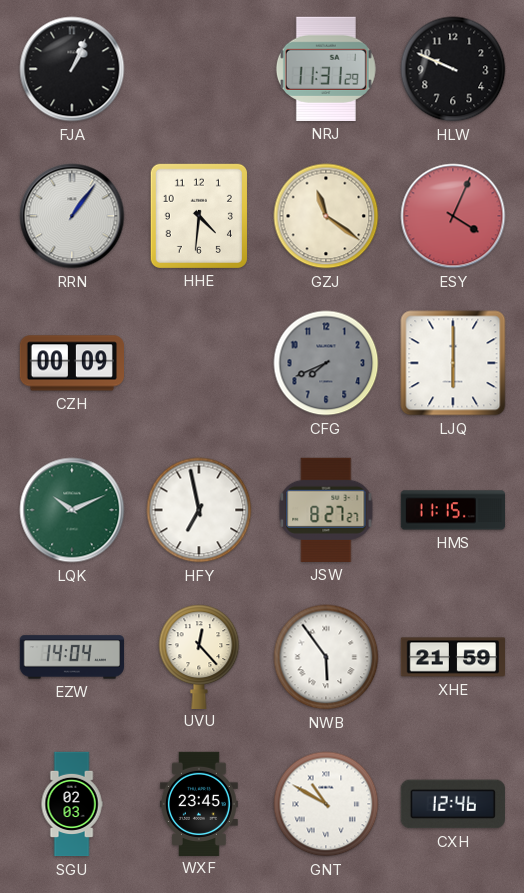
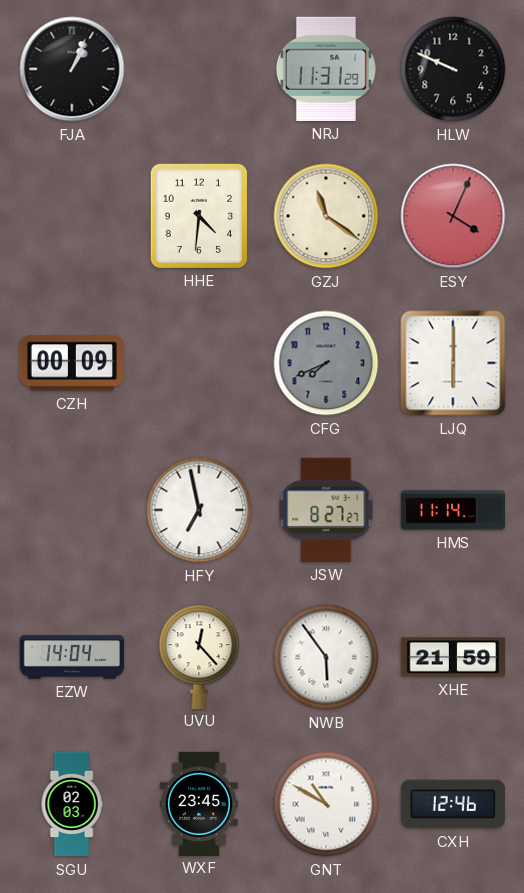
RRN: 1:06 -> none
LQK: 10:11 -> none
HMS: 11:15 -> 11:14
